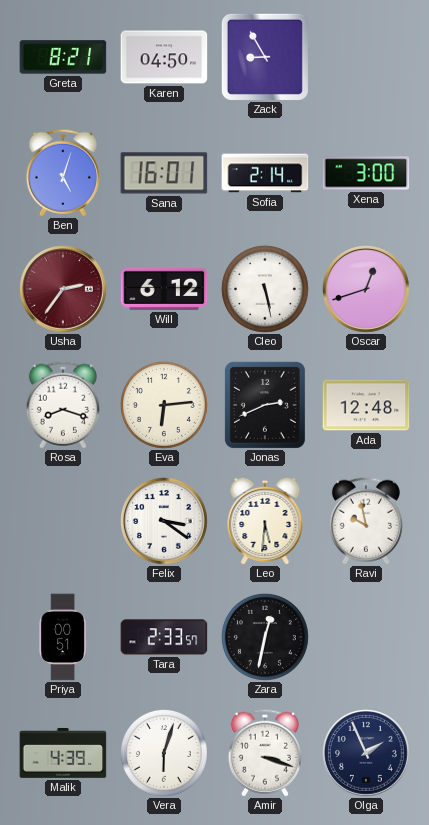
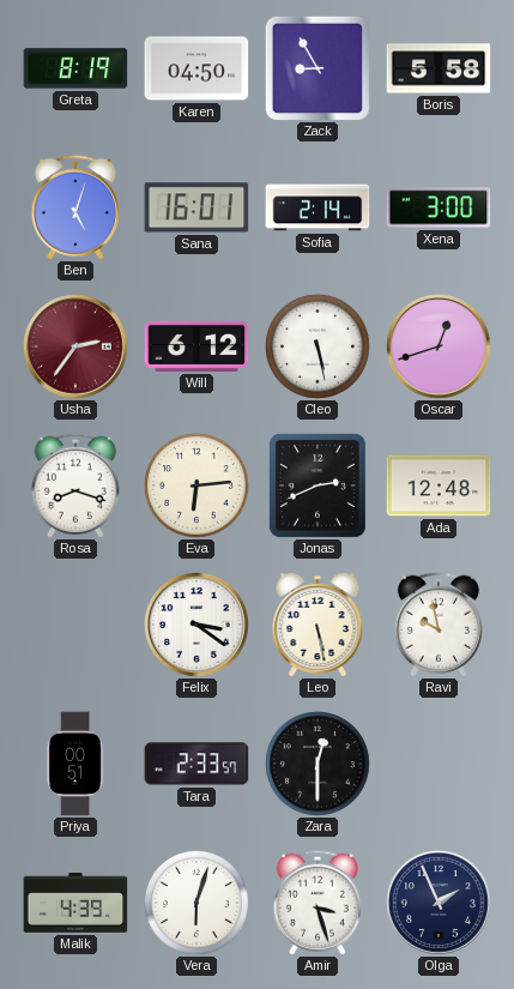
Greta: 8:21 -> 8:19
Boris: none -> 5:58
Leo: 5:31 -> 5:28
Zara: 12:32 -> 12:30
Amir: 3:18 -> 3:27
